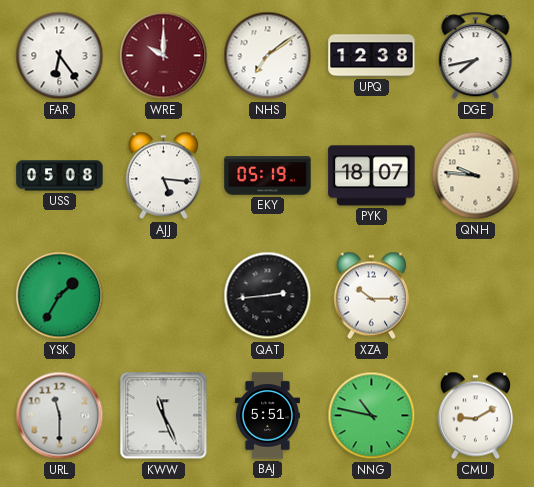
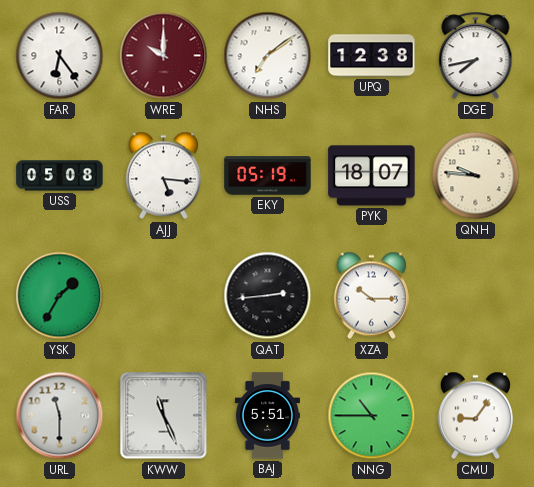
NNG: 10:47 -> 10:45
CMU: 9:10 -> 9:06
